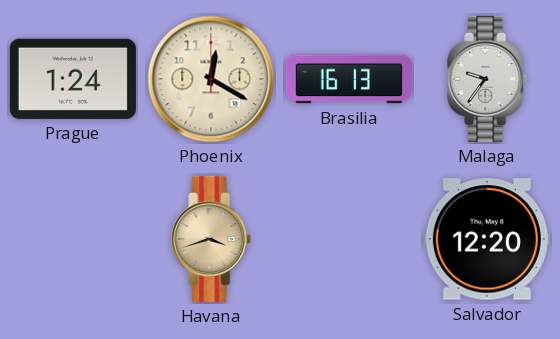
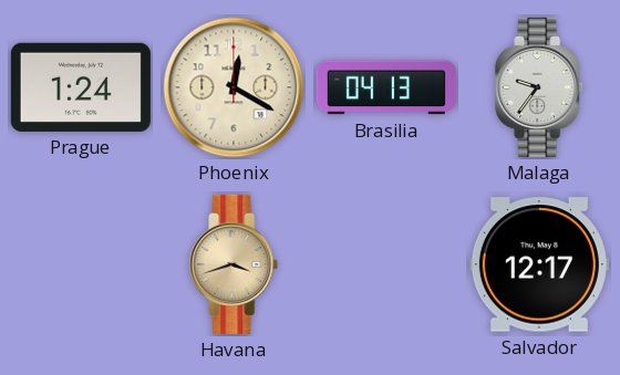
Brasilia: 16:13 -> 04:13
Salvador: 12:20 -> 12:17
